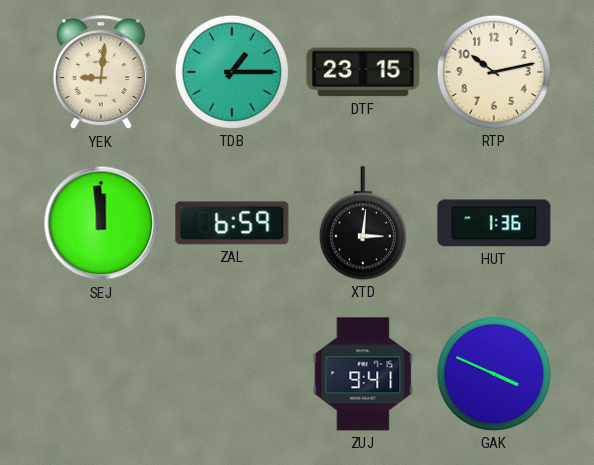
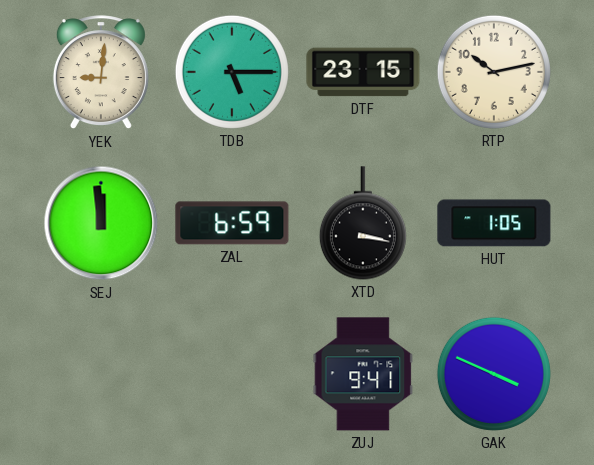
TDB: 1:15 -> 5:15
XTD: 3:01 -> 3:17
HUT: 1:36 -> 1:05
